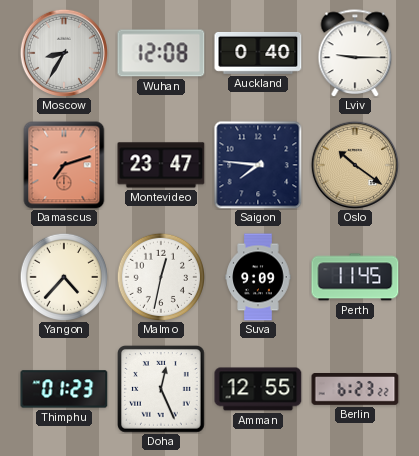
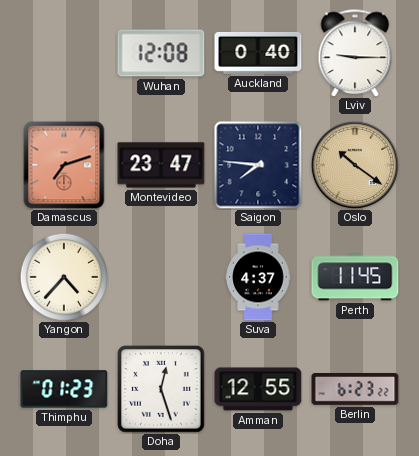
Moscow: 8:35 -> none
Malmo: 12:32 -> none
Suva: 9:09 -> 4:37
Doha: 12:26 -> 12:27
